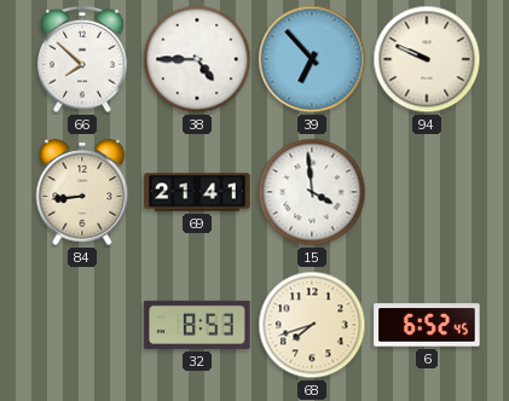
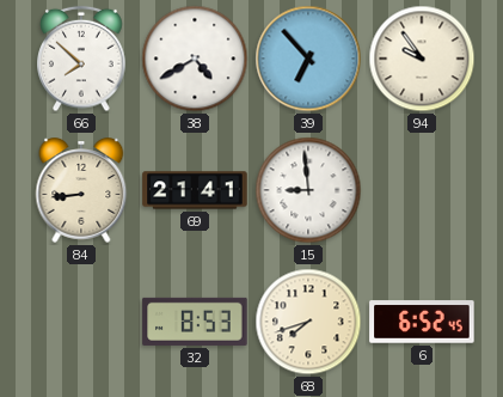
38: 4:45 -> 4:40
94: 9:49 -> 9:54
15: 3:59 -> 8:59
